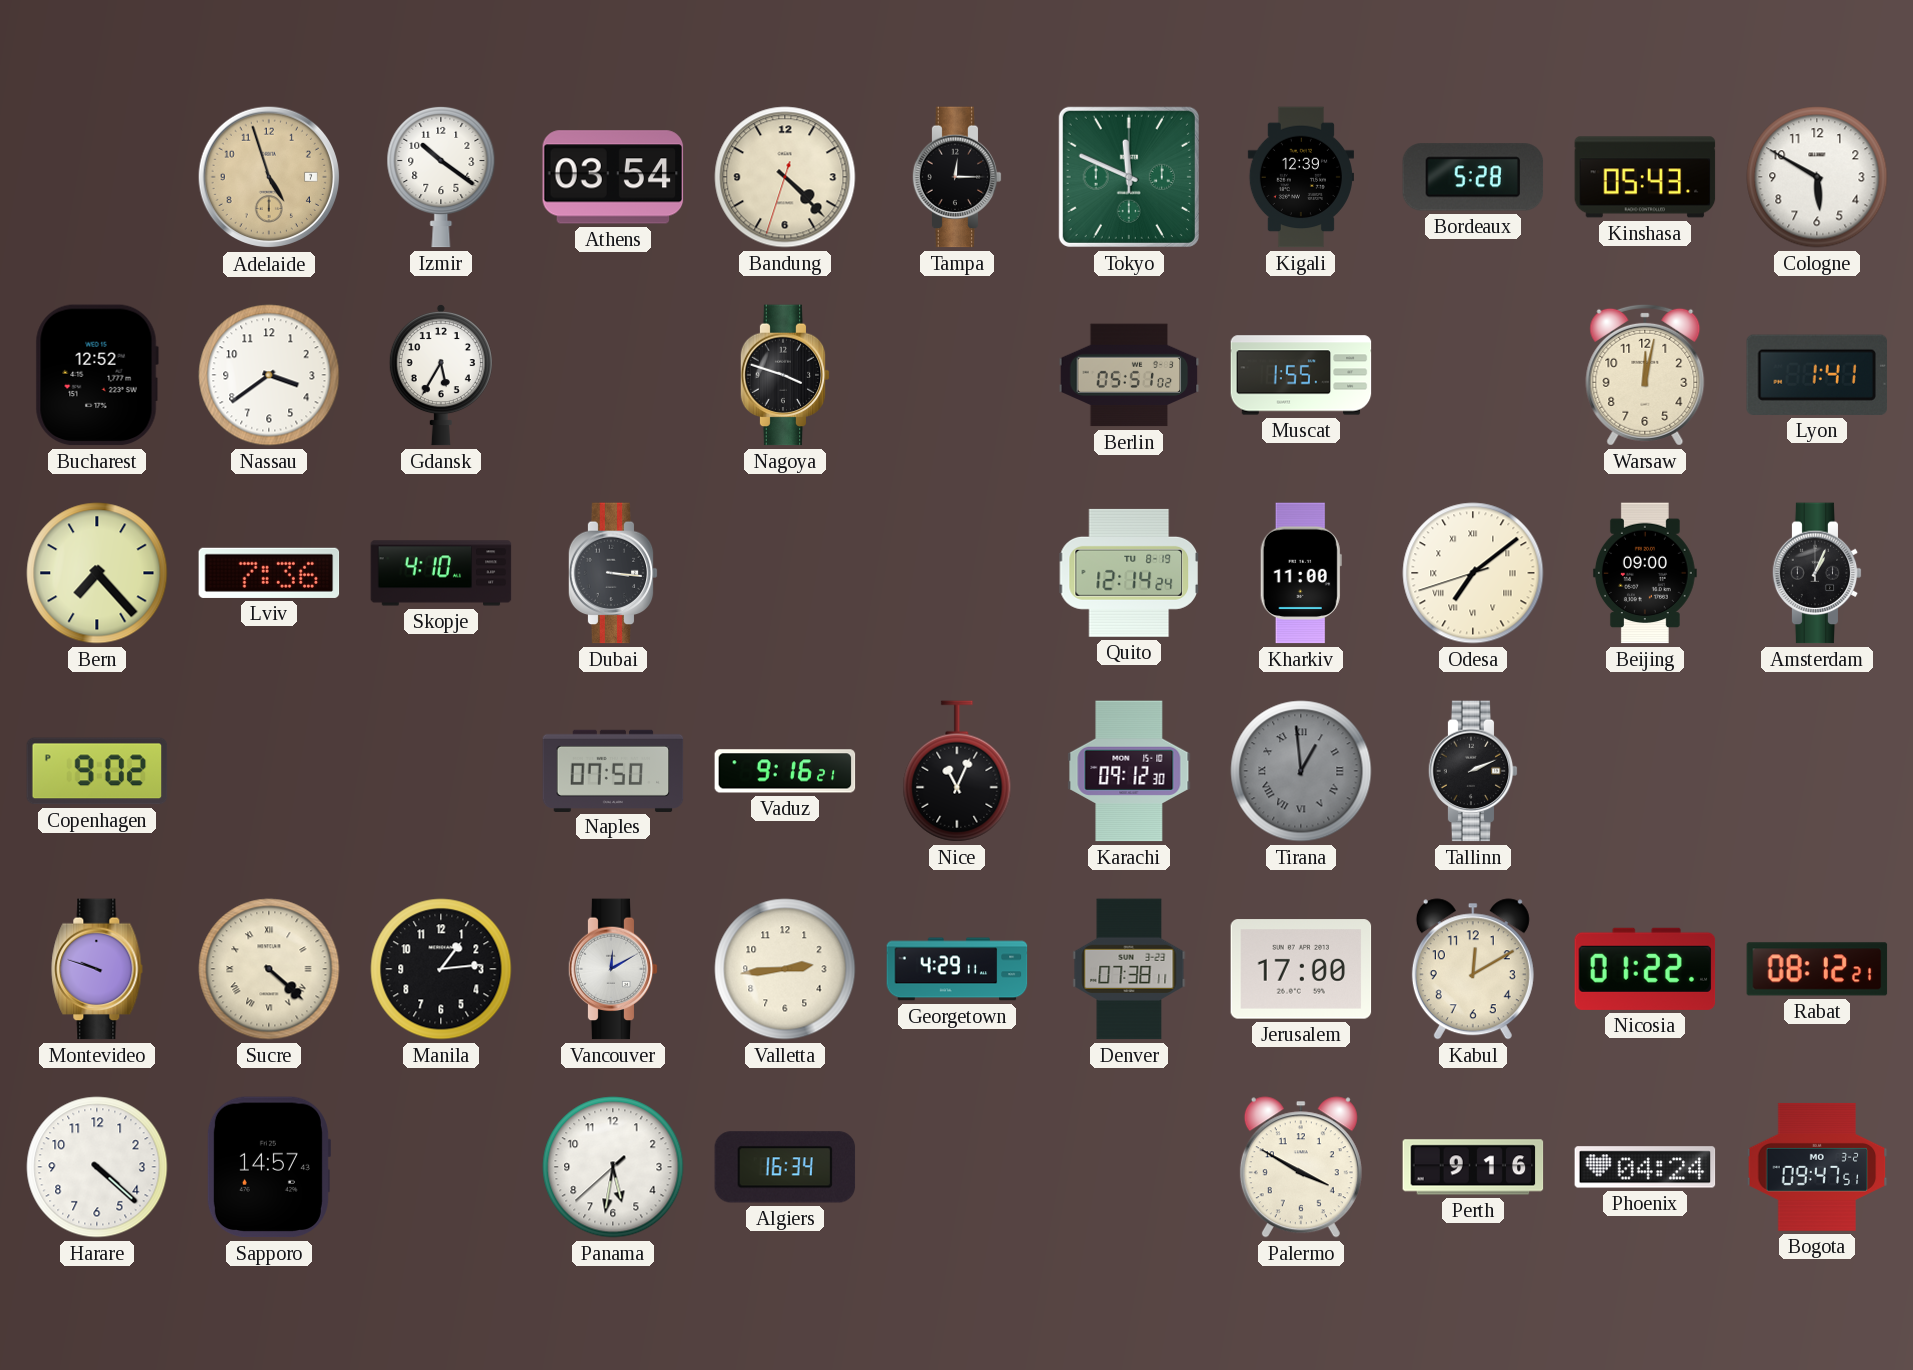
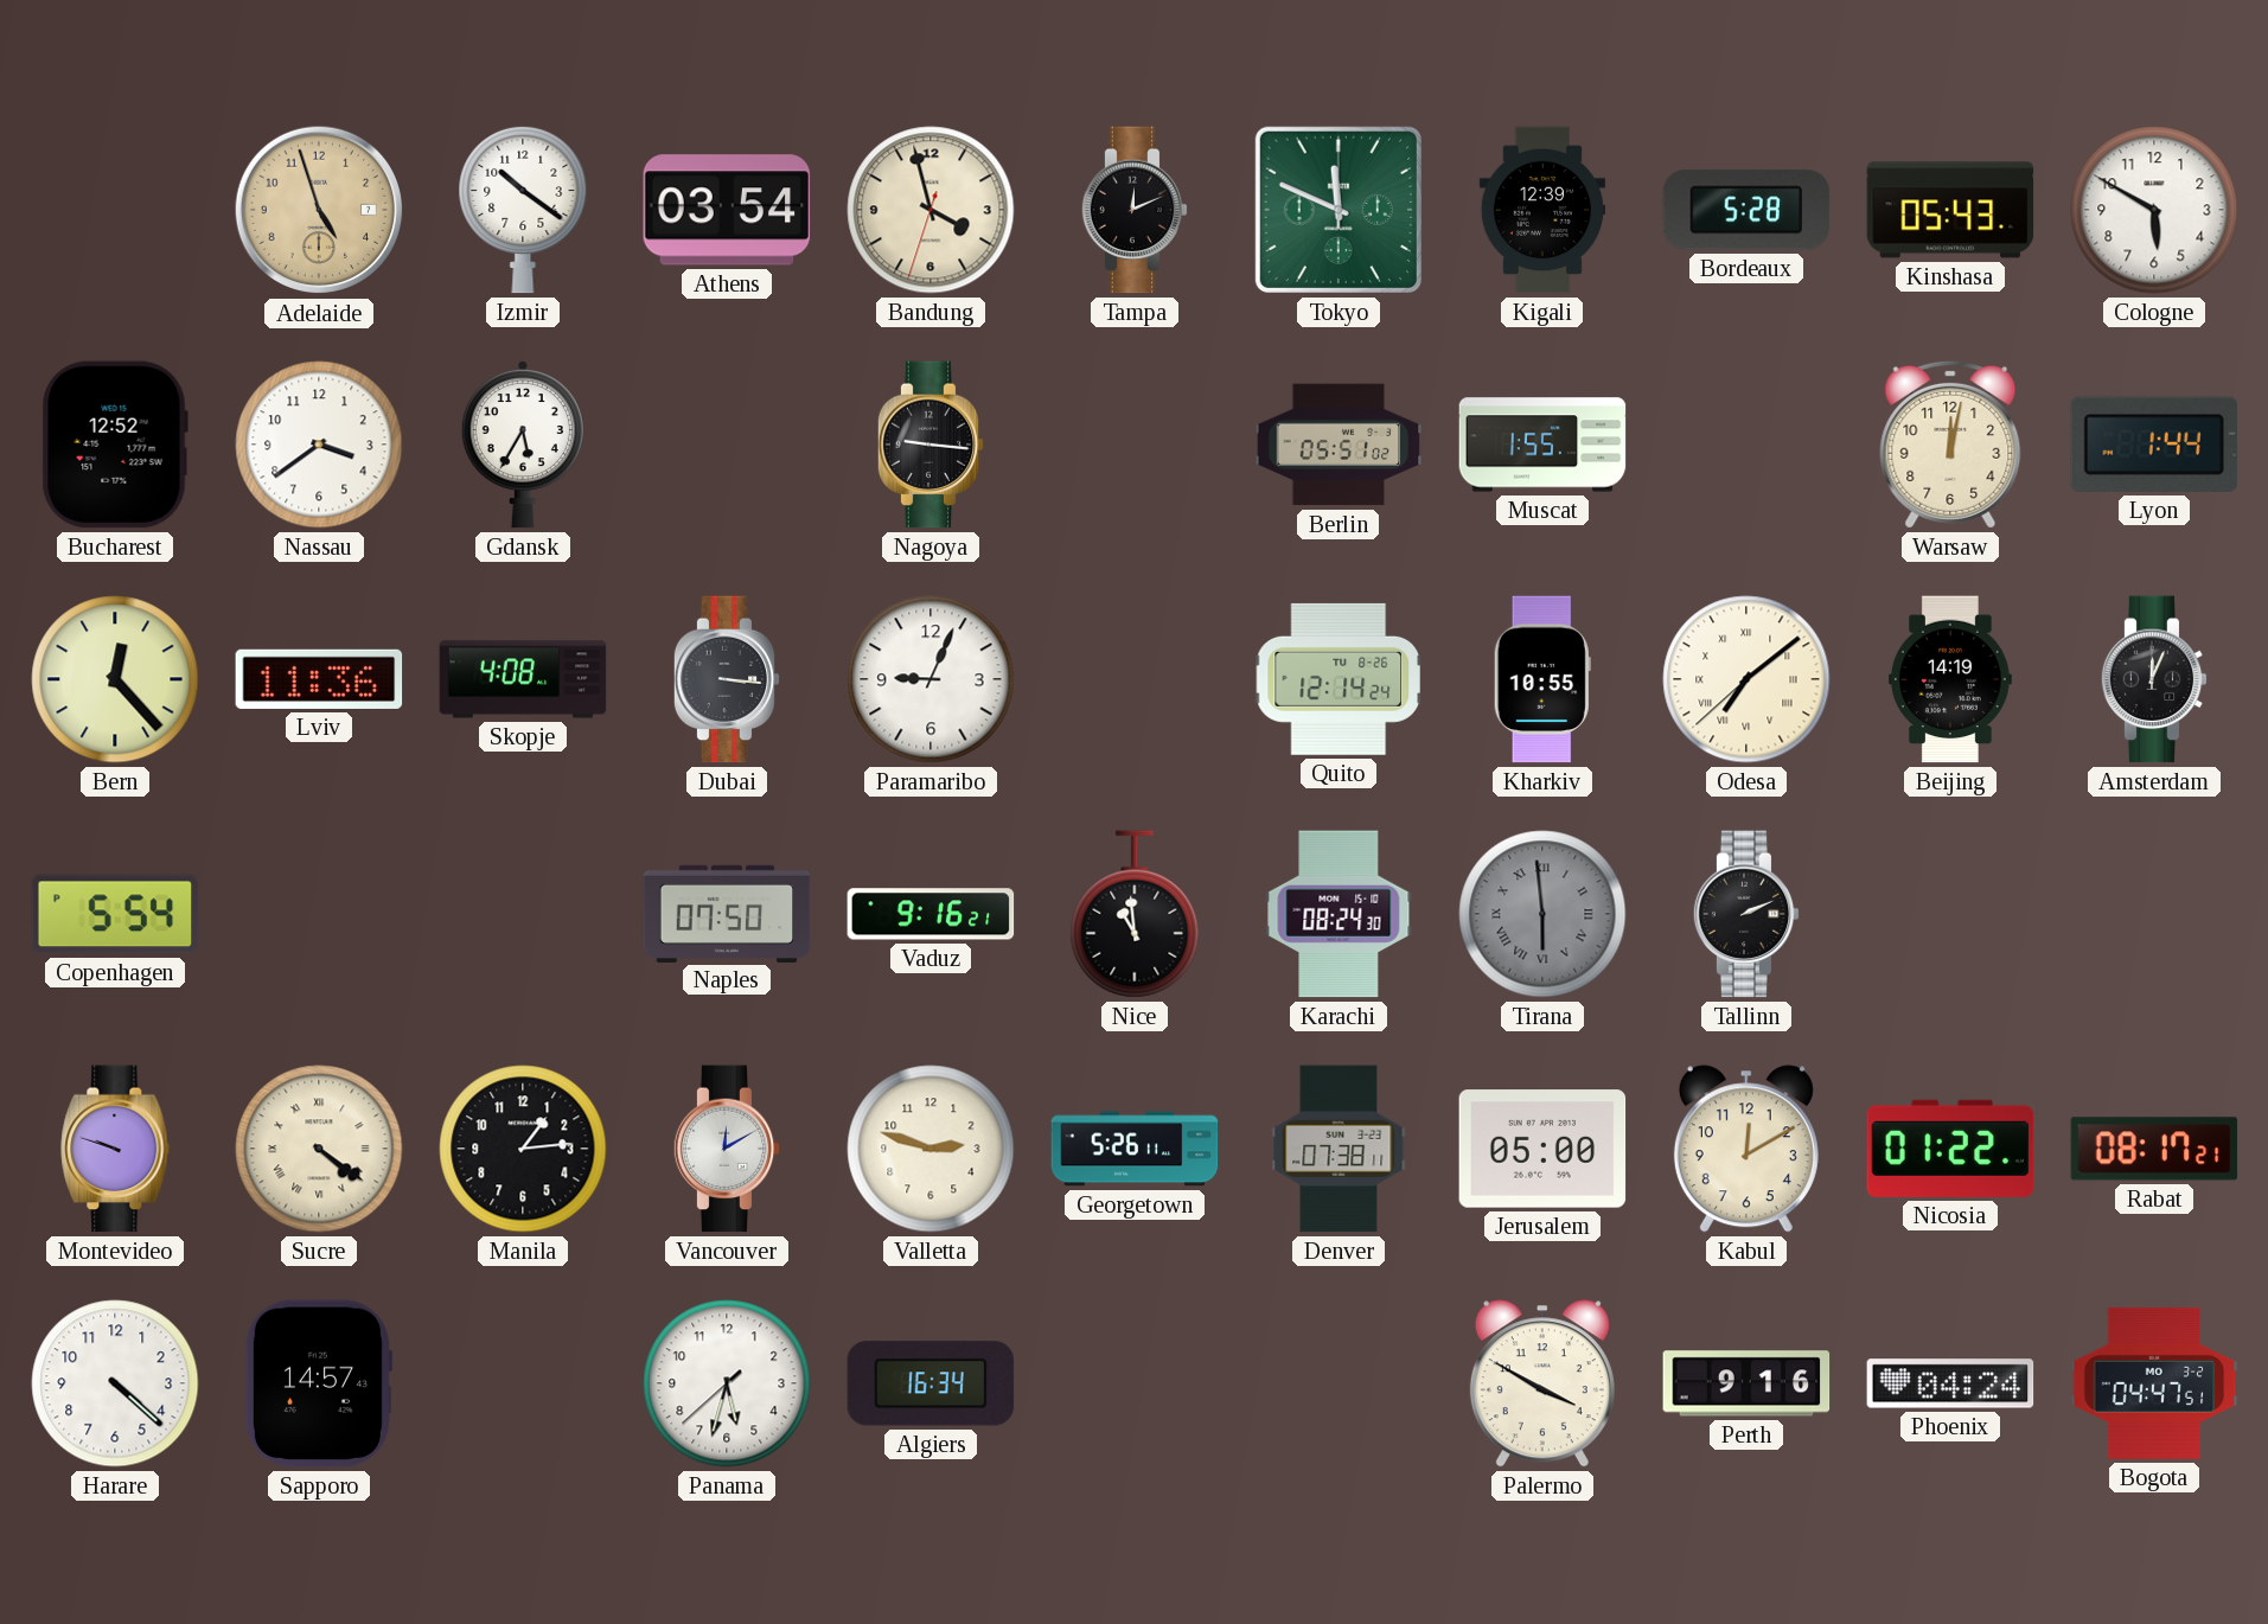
Bandung: 4:22 -> 3:57
Tampa: 12:15 -> 12:11
Nagoya: 3:48 -> 9:16
Lyon: 1:41 -> 1:44
Bern: 7:23 -> 12:23
Lviv: 7:36 -> 11:36
Skopje: 4:10 -> 4:08
Paramaribo: none -> 9:04
Quito date: TU 8-19 -> TU 8-26
Kharkiv: 11:00 -> 10:55
Odesa: 7:08:42 -> 7:08:38
Beijing: 09:00 -> 14:19
Amsterdam: 1:04 -> 12:04
Copenhagen: 9:02 -> 5:54
Nice: 11:04 -> 10:59
Karachi: 09:12 -> 08:24
Tirana: 12:59 -> 5:59
Sucre: 4:22 -> 4:21
Valletta: 2:44 -> 2:48
Georgetown: 4:29 -> 5:26
Jerusalem: 17:00 -> 05:00
Rabat: 08:12 -> 08:17
Panama: 5:31 -> 5:32
Bogota: 09:47 -> 04:47
